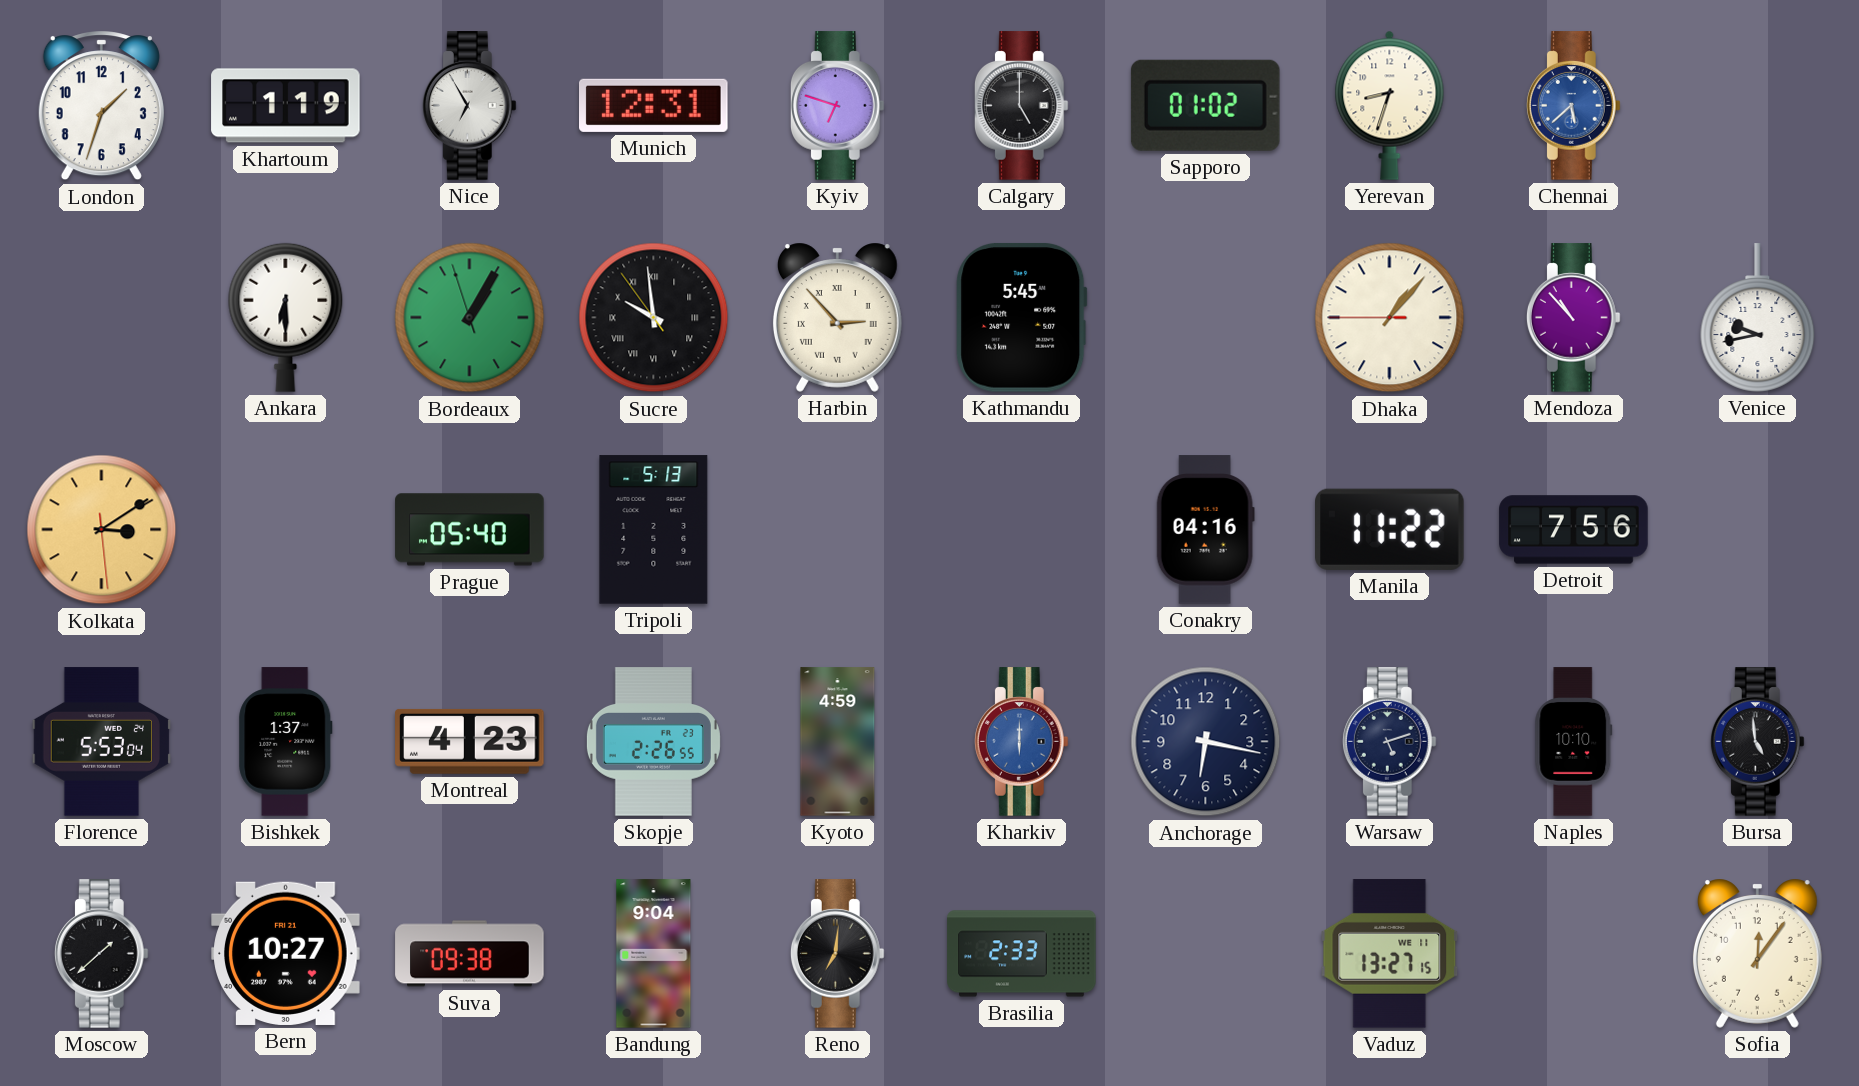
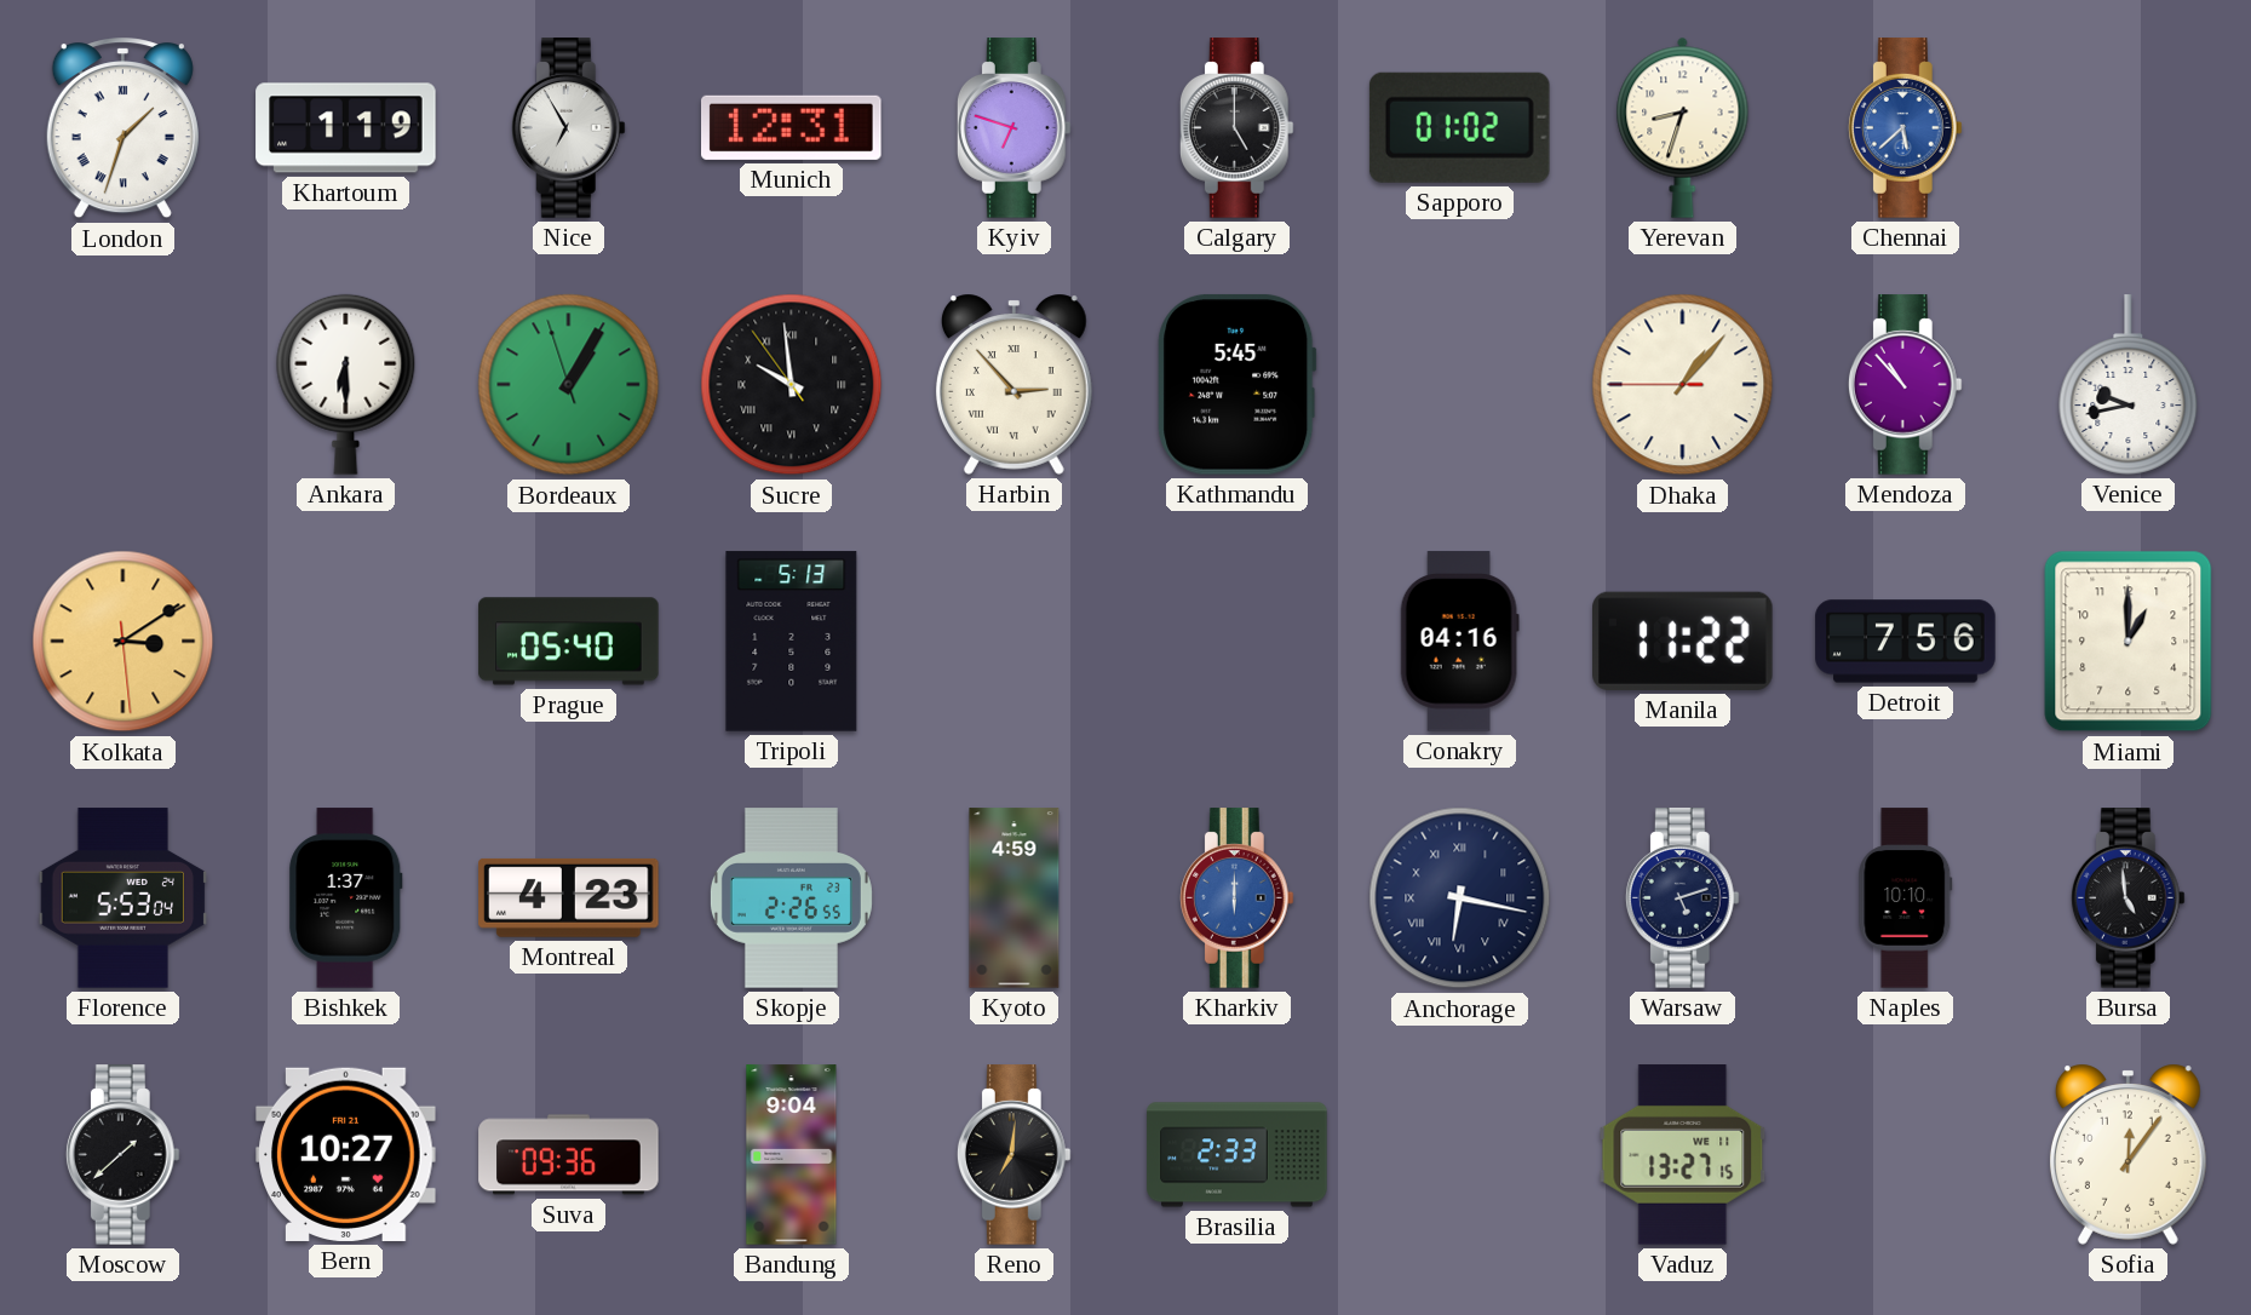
London numerals: Arabic -> Roman
Miami: none -> 1:00
Anchorage numerals: Arabic -> Roman
Suva: 09:38 -> 09:36
